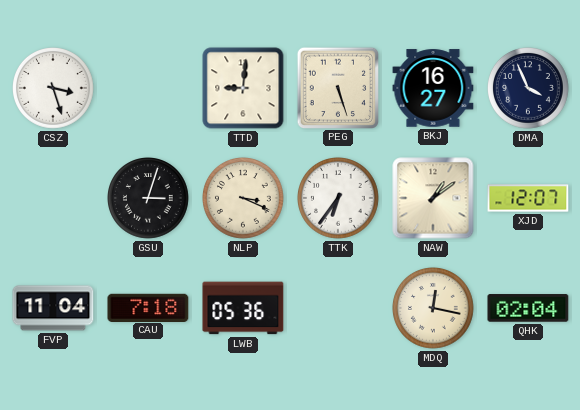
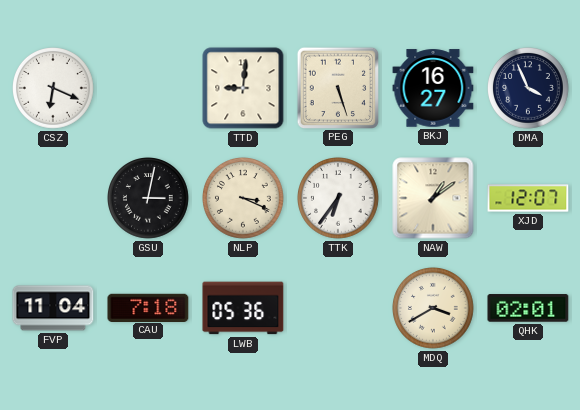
CSZ: 3:27 -> 6:19
GSU: 3:03 -> 3:02
MDQ: 12:17 -> 3:40
QHK: 02:04 -> 02:01
